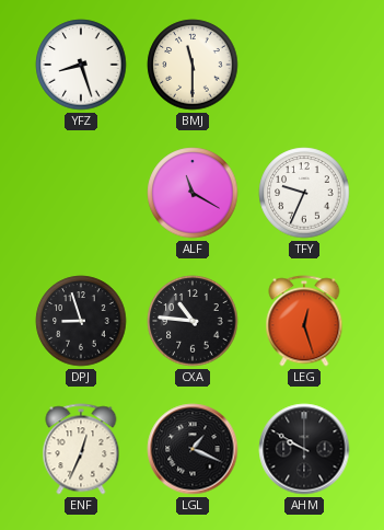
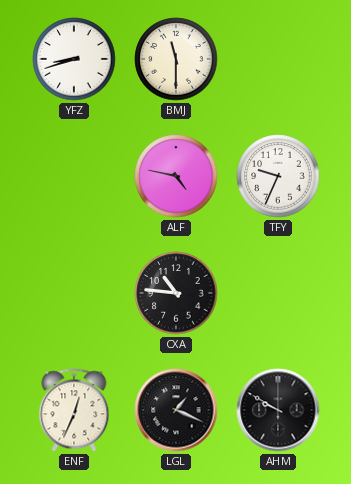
YFZ: 8:27 -> 8:42
ALF: 11:20 -> 4:47
DPJ: 8:57 -> none
LEG: 12:27 -> none
